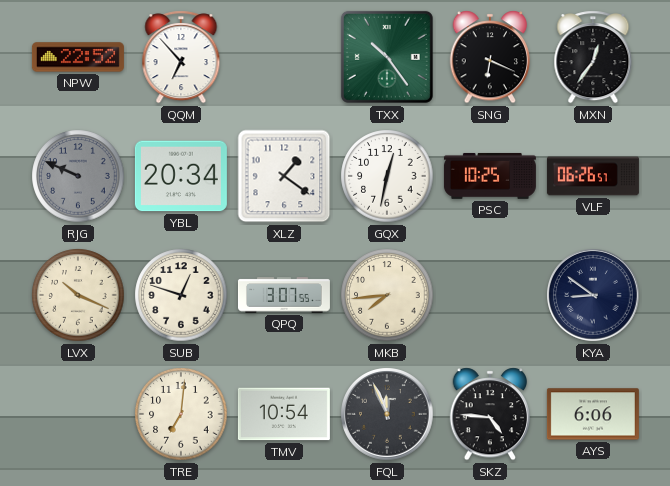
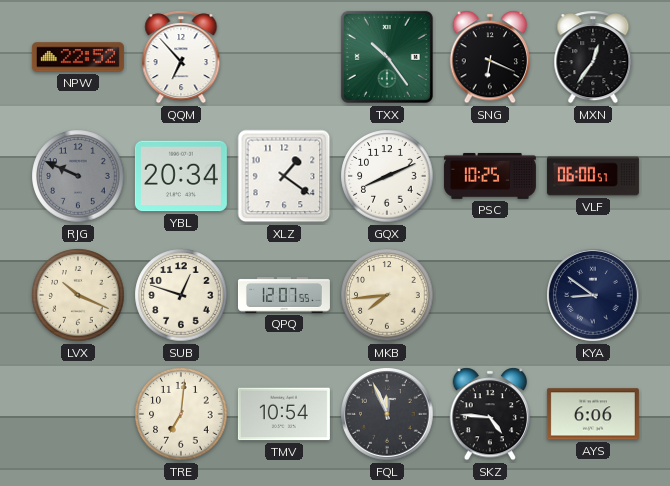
GQX: 12:32 -> 8:11
VLF: 06:26 -> 06:00
QPQ: 3:07 -> 12:07
